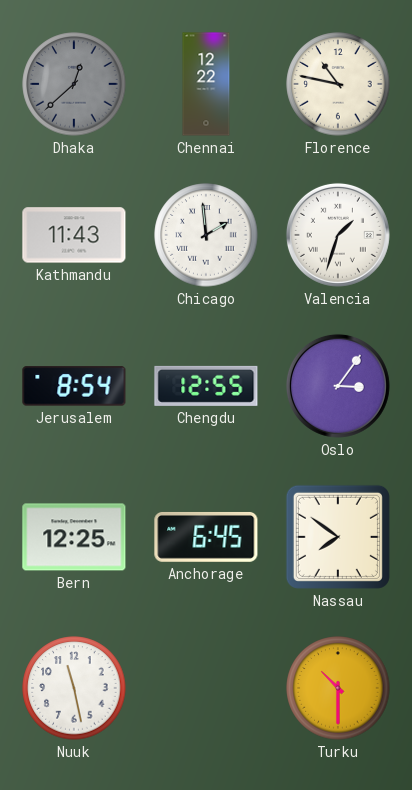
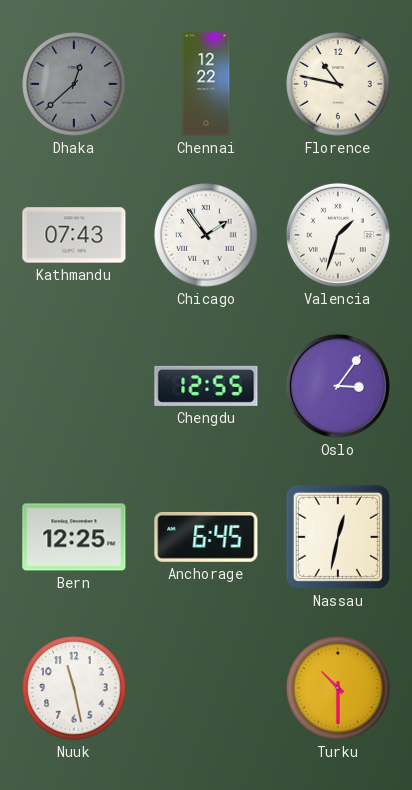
Kathmandu: 11:43 -> 07:43
Chicago: 1:59 -> 1:54
Jerusalem: 8:54 -> none
Nassau: 7:51 -> 12:32
